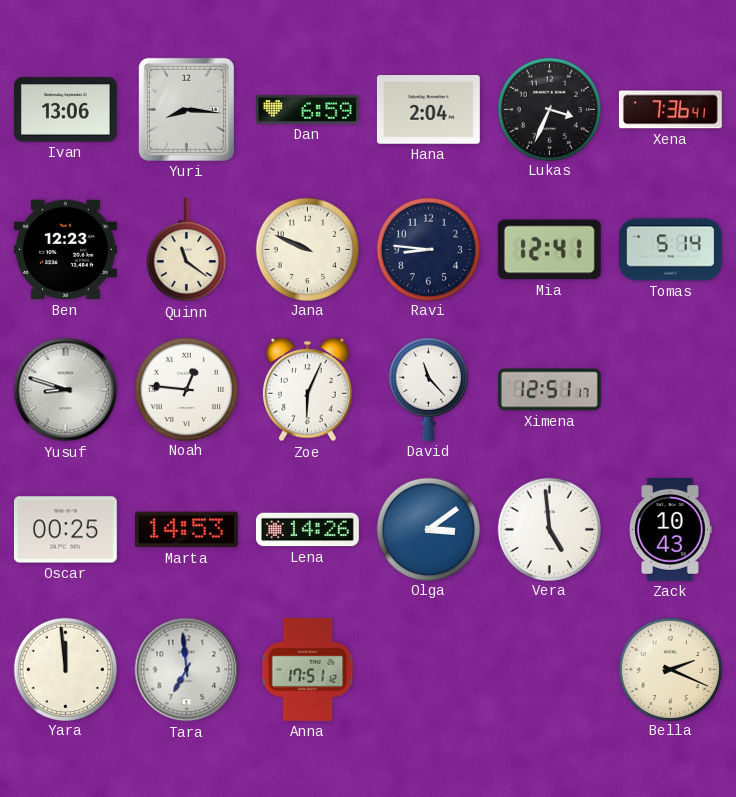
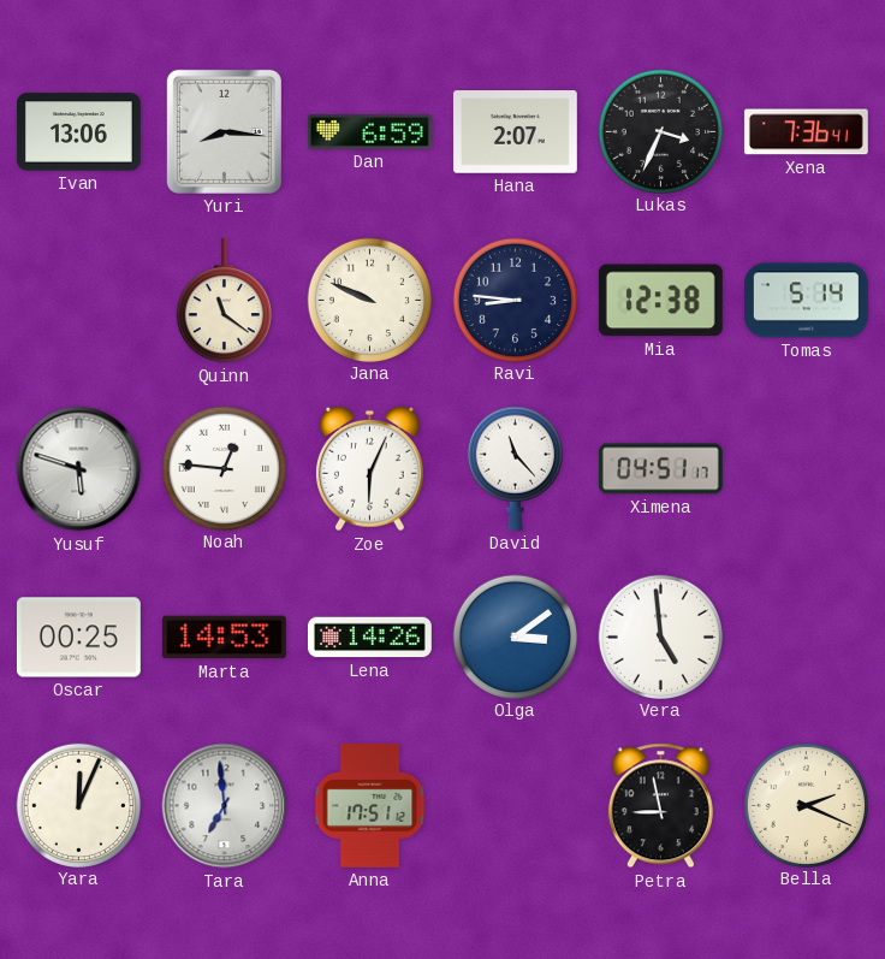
Hana: 2:04 -> 2:07
Ben: 12:23 -> none
Mia: 12:41 -> 12:38
Yusuf: 8:48 -> 5:48
Ximena: 12:51 -> 04:51
Zack: 10:43 -> none
Yara: 11:59 -> 12:04
Petra: none -> 8:58
